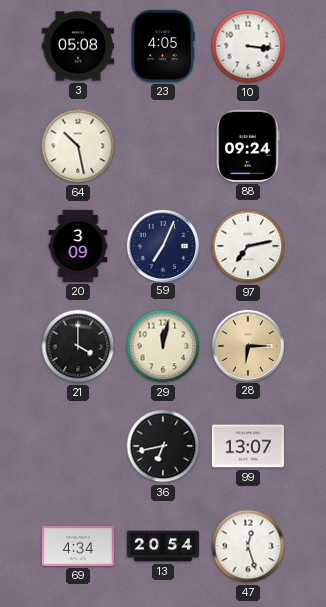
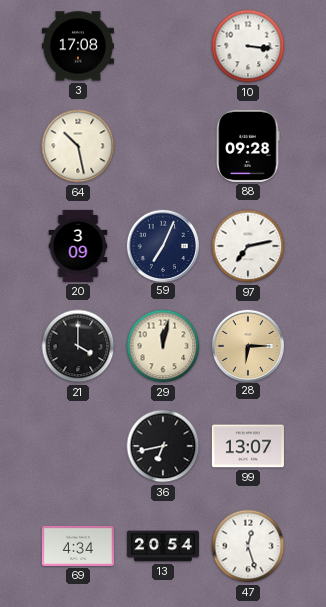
3: 05:08 -> 17:08
23: 4:05 -> none
88: 09:24 -> 09:28
